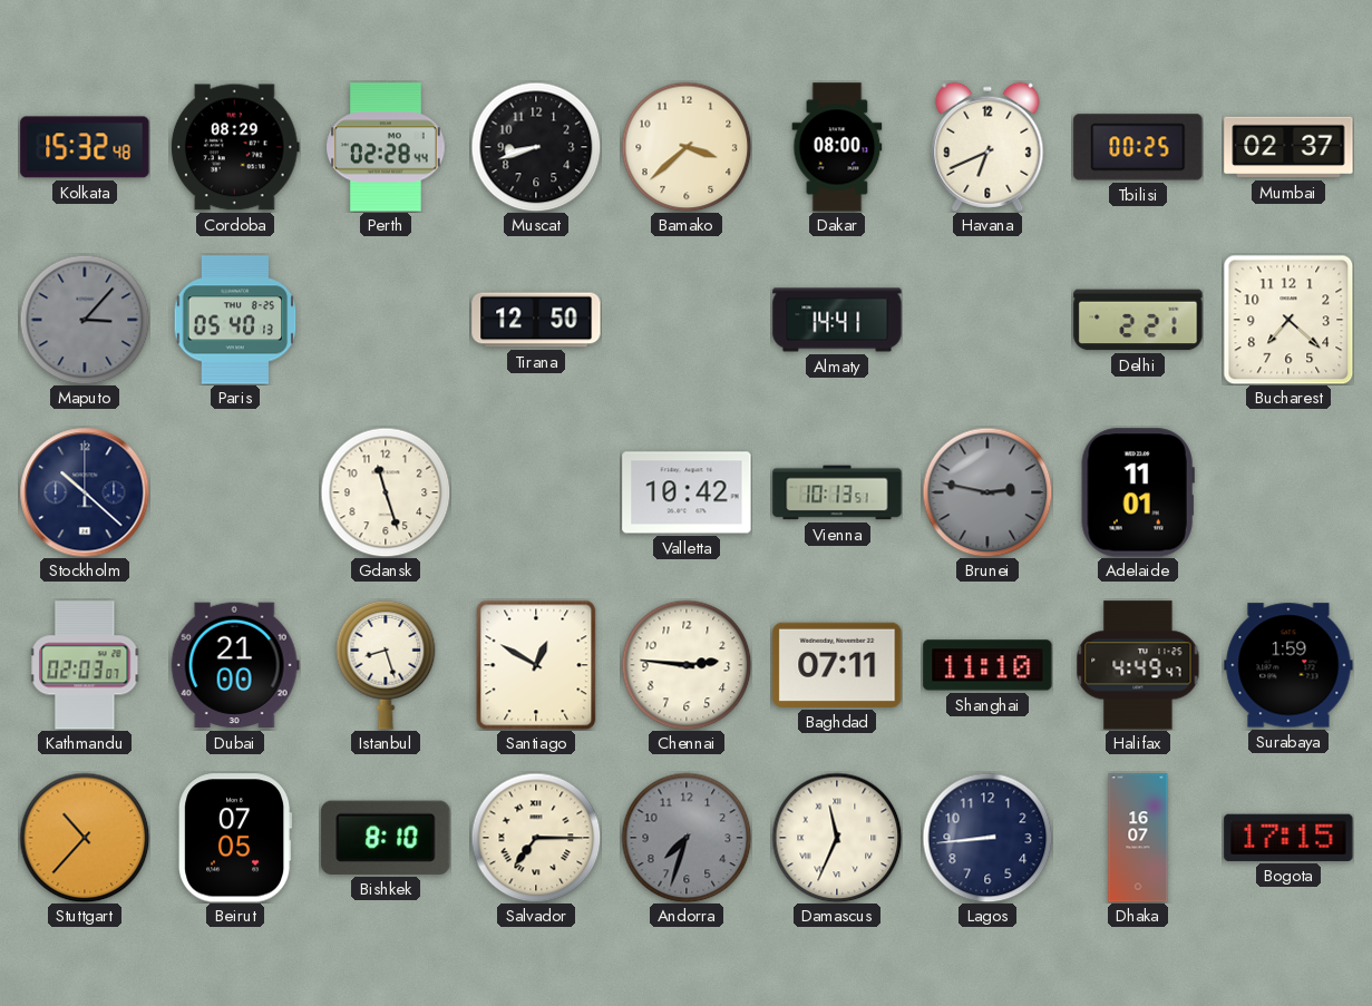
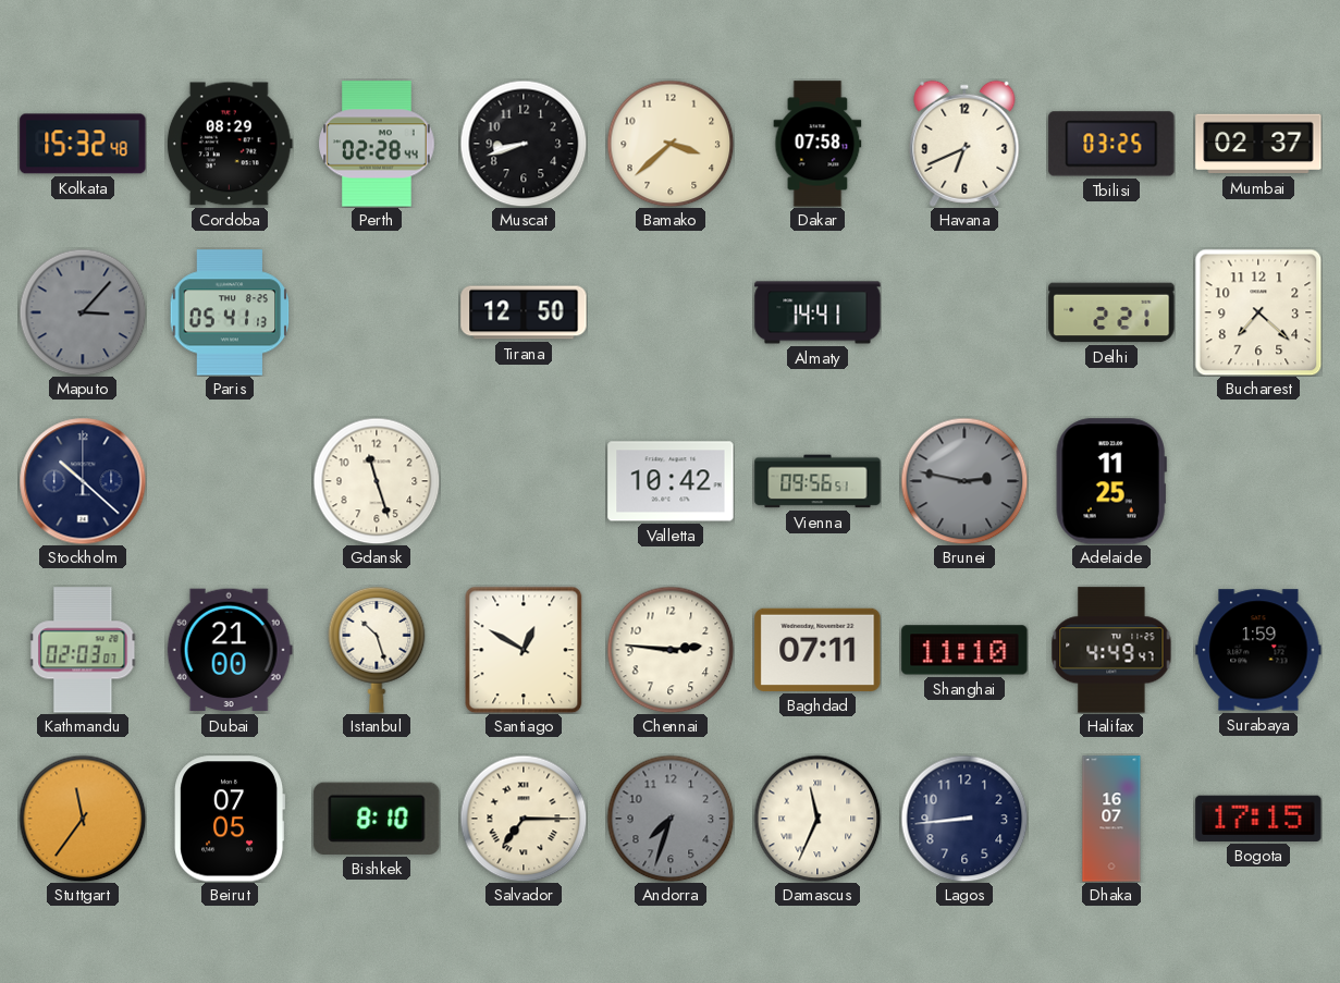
Dakar: 08:00 -> 07:58
Tbilisi: 00:25 -> 03:25
Paris: 05:40 -> 05:41
Vienna: 10:13 -> 09:56
Adelaide: 11:01 -> 11:25
Istanbul: 8:27 -> 10:27
Stuttgart: 10:37 -> 11:36
